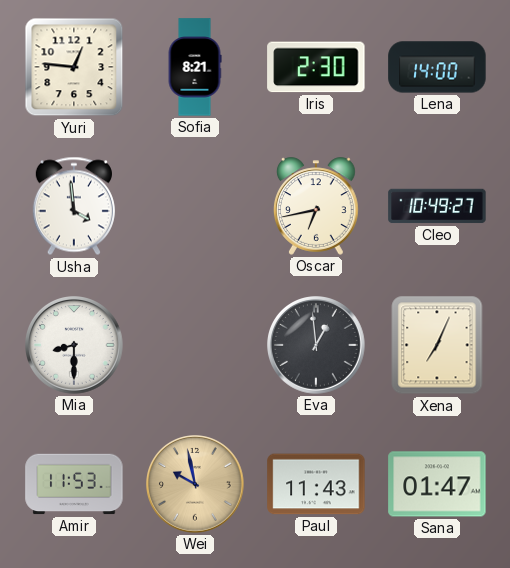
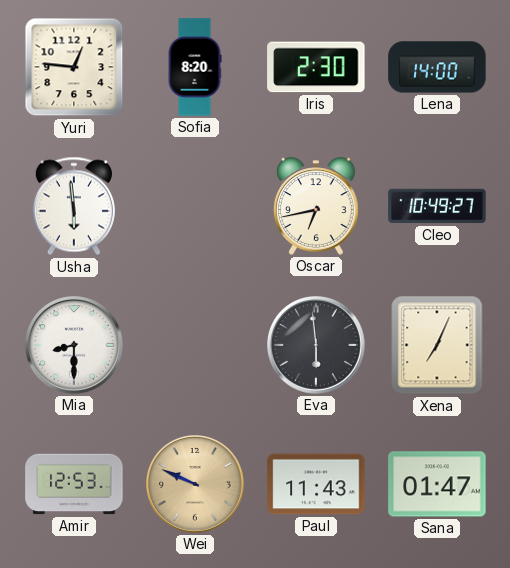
Sofia: 8:21 -> 8:20
Usha: 3:59 -> 5:59
Eva: 12:59 -> 5:59
Amir: 11:53 -> 12:53
Wei: 9:58 -> 9:49
